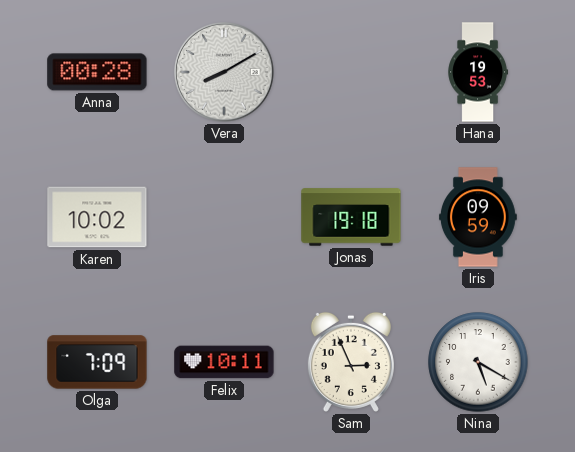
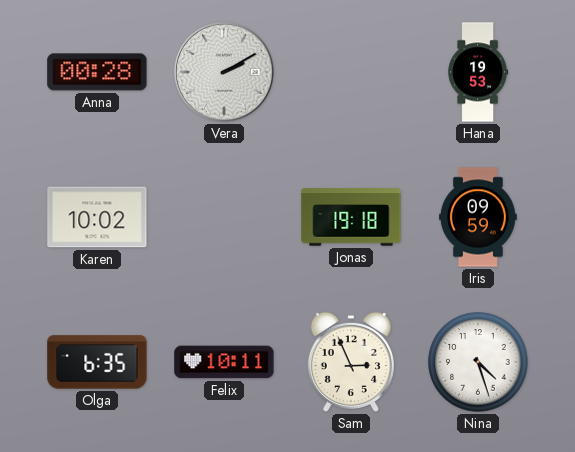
Vera: 8:10 -> 2:10
Olga: 7:09 -> 6:35
Nina: 5:20 -> 4:27
